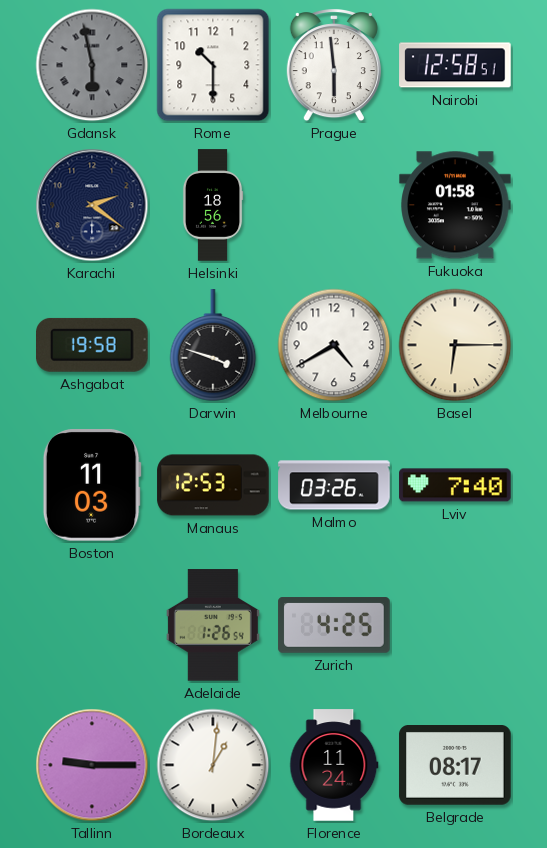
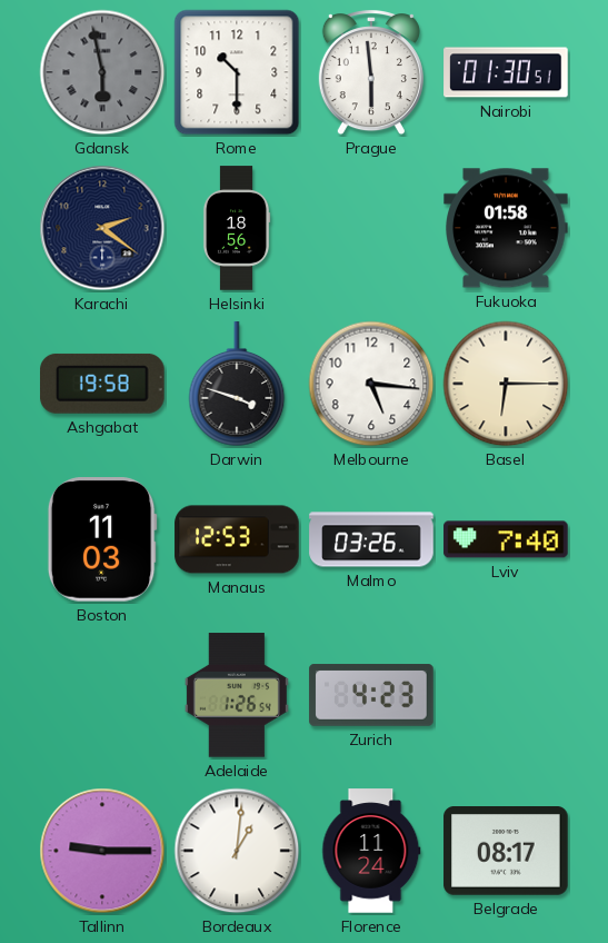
Nairobi: 12:58 -> 01:30
Melbourne: 4:40 -> 5:16
Zurich: 4:25 -> 4:23
